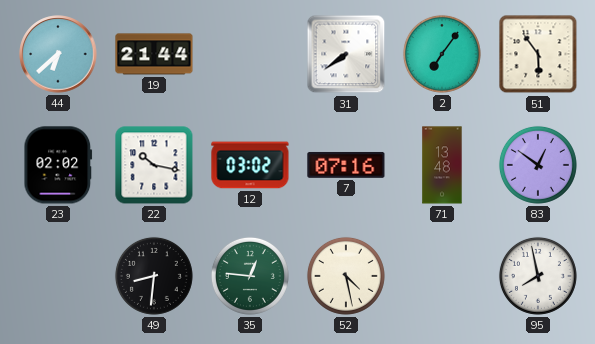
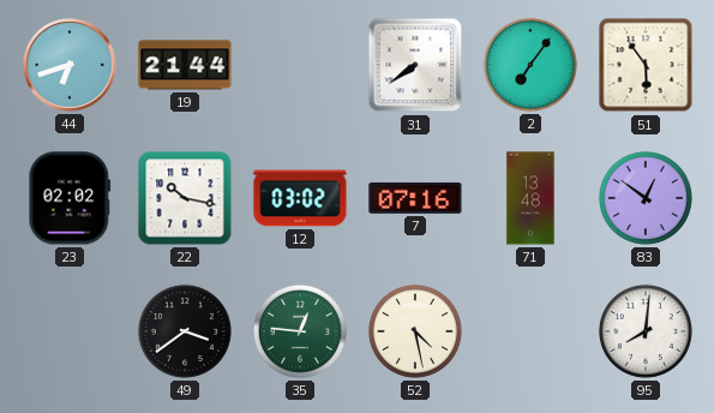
44: 6:38 -> 6:42
49: 8:31 -> 3:39
95: 7:58 -> 8:01
